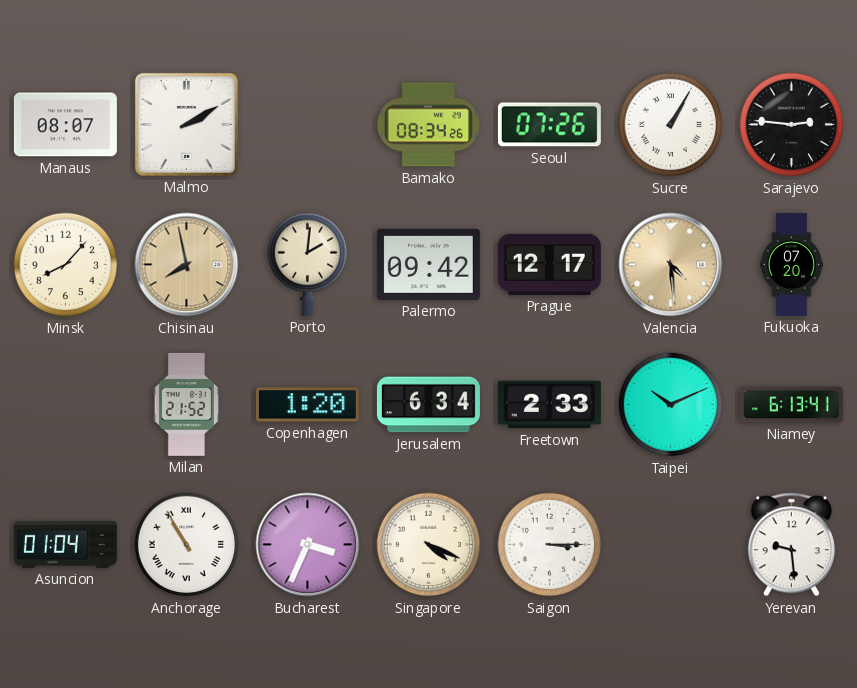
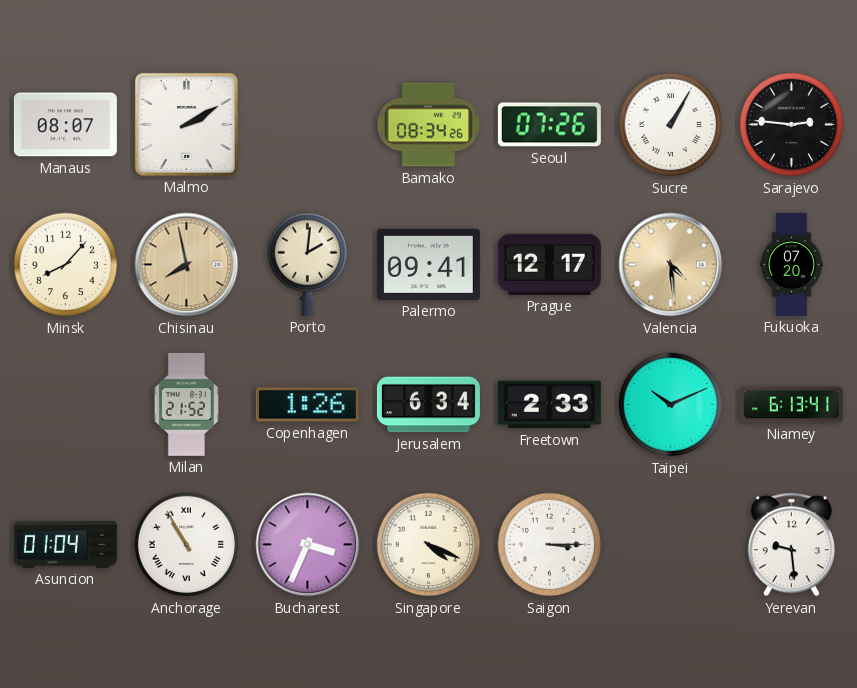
Palermo: 09:42 -> 09:41
Copenhagen: 1:20 -> 1:26
